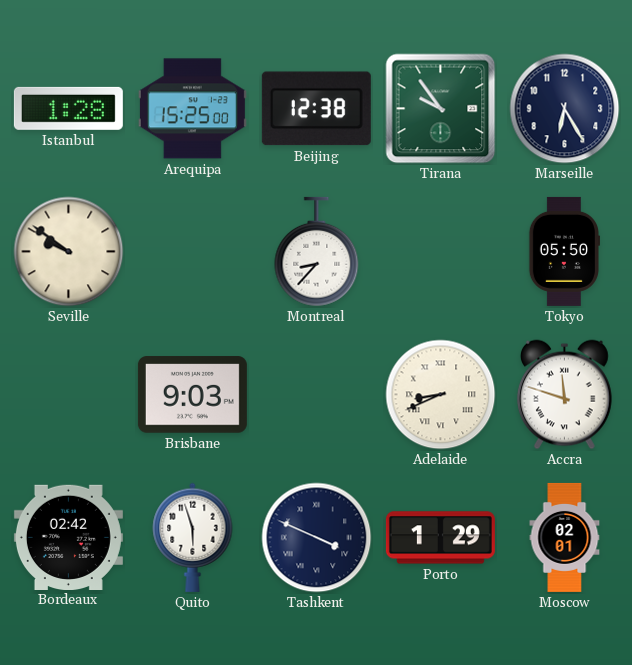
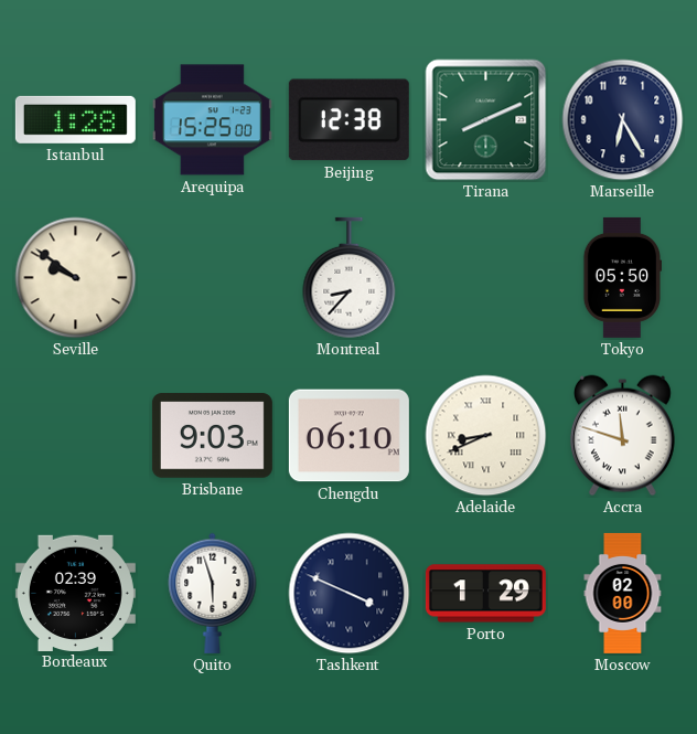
Tirana: 9:54 -> 8:11
Chengdu: none -> 06:10
Bordeaux: 02:42 -> 02:39
Moscow: 02:01 -> 02:00
